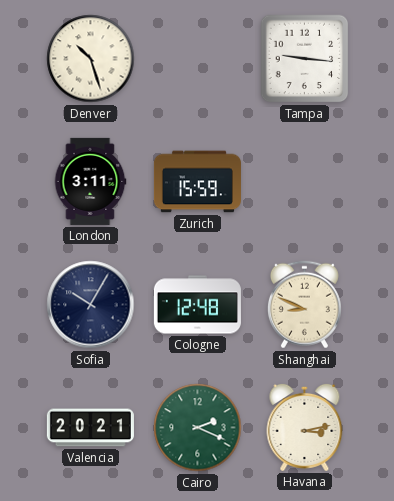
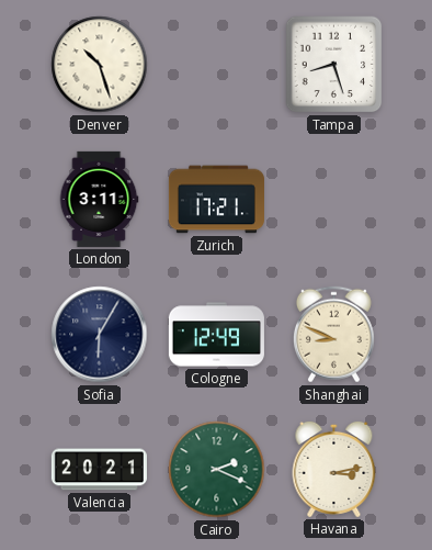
Tampa: 9:16 -> 8:27
Zurich: 15:59 -> 17:21
Sofia: 10:05 -> 6:05
Cologne: 12:48 -> 12:49
